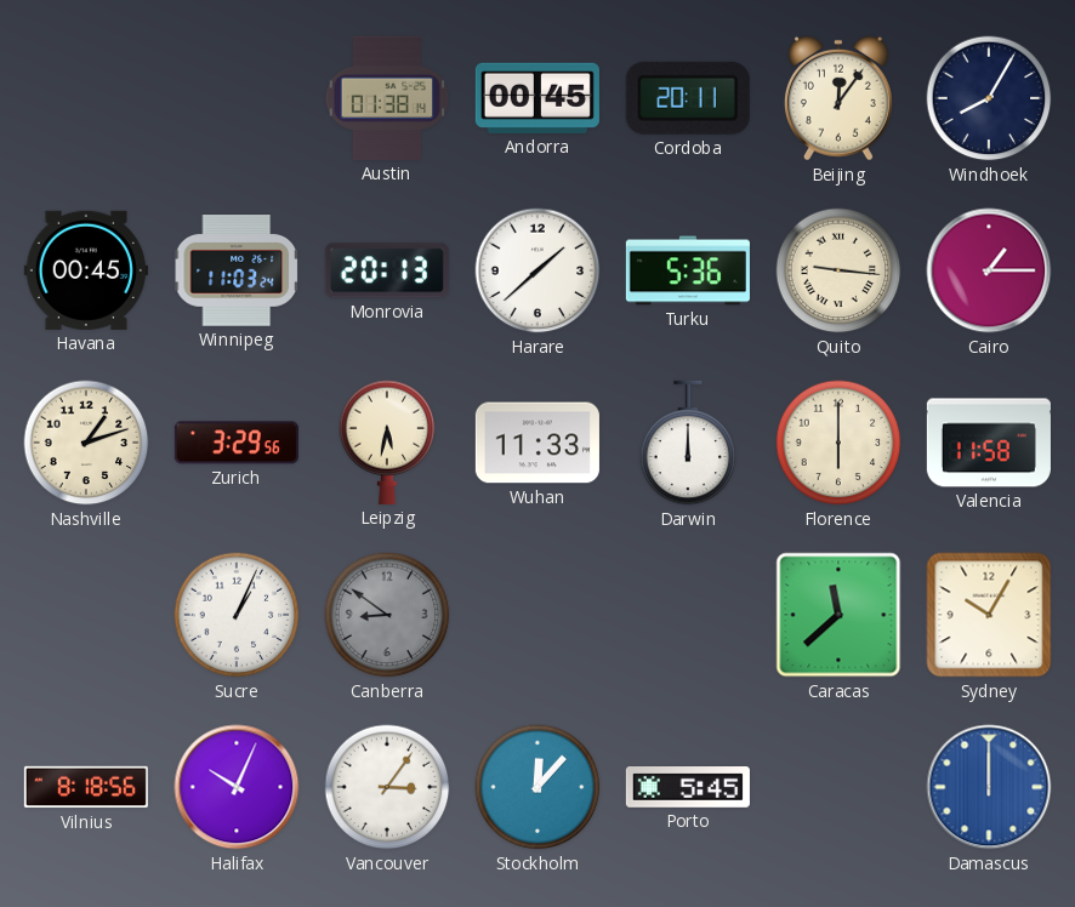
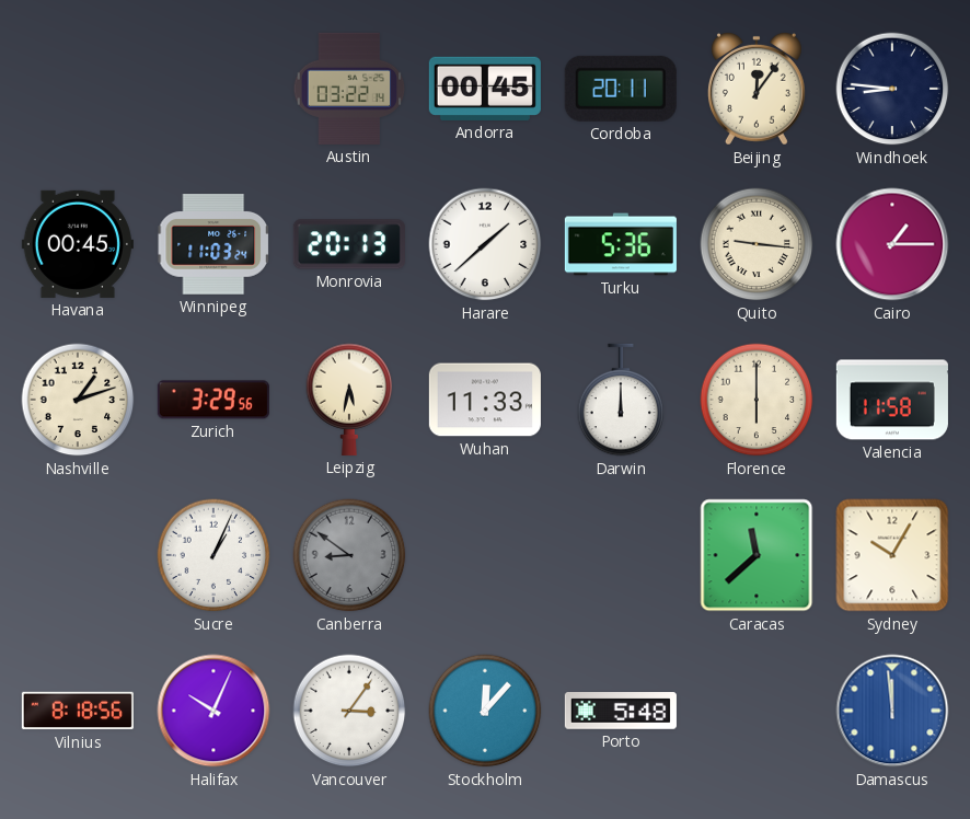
Austin: 01:38 -> 03:22
Windhoek: 8:05 -> 8:46
Porto: 5:45 -> 5:48
Damascus: 12:00 -> 11:59
